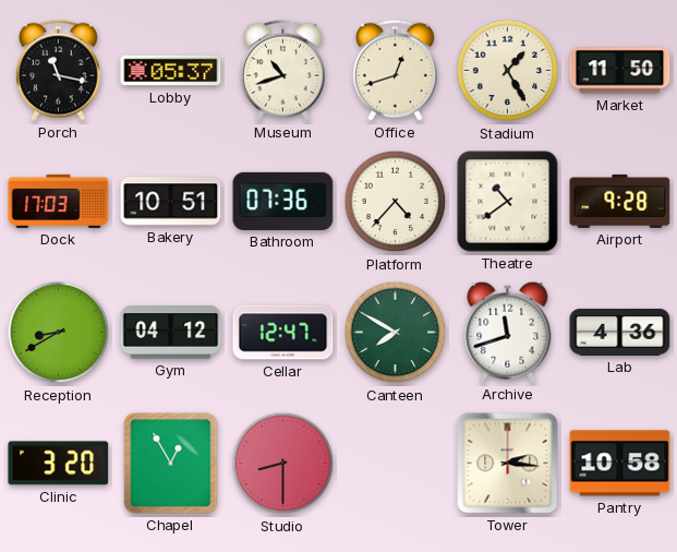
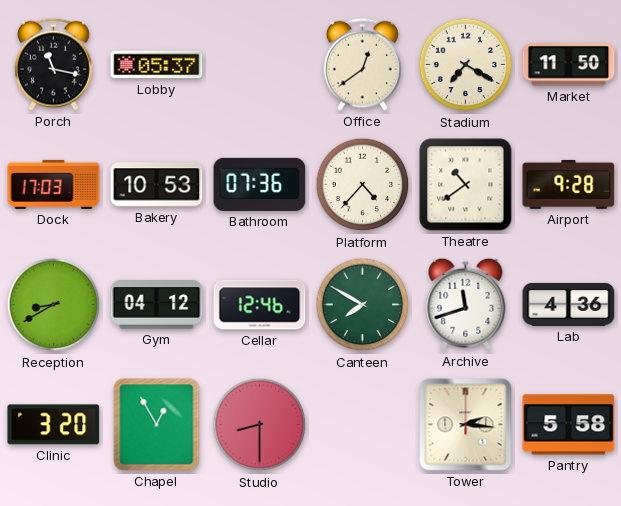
Museum: 10:42 -> none
Office: 12:42 -> 12:39
Stadium: 1:25 -> 7:20
Bakery: 10:51 -> 10:53
Cellar: 12:47 -> 12:46
Pantry: 10:58 -> 5:58
